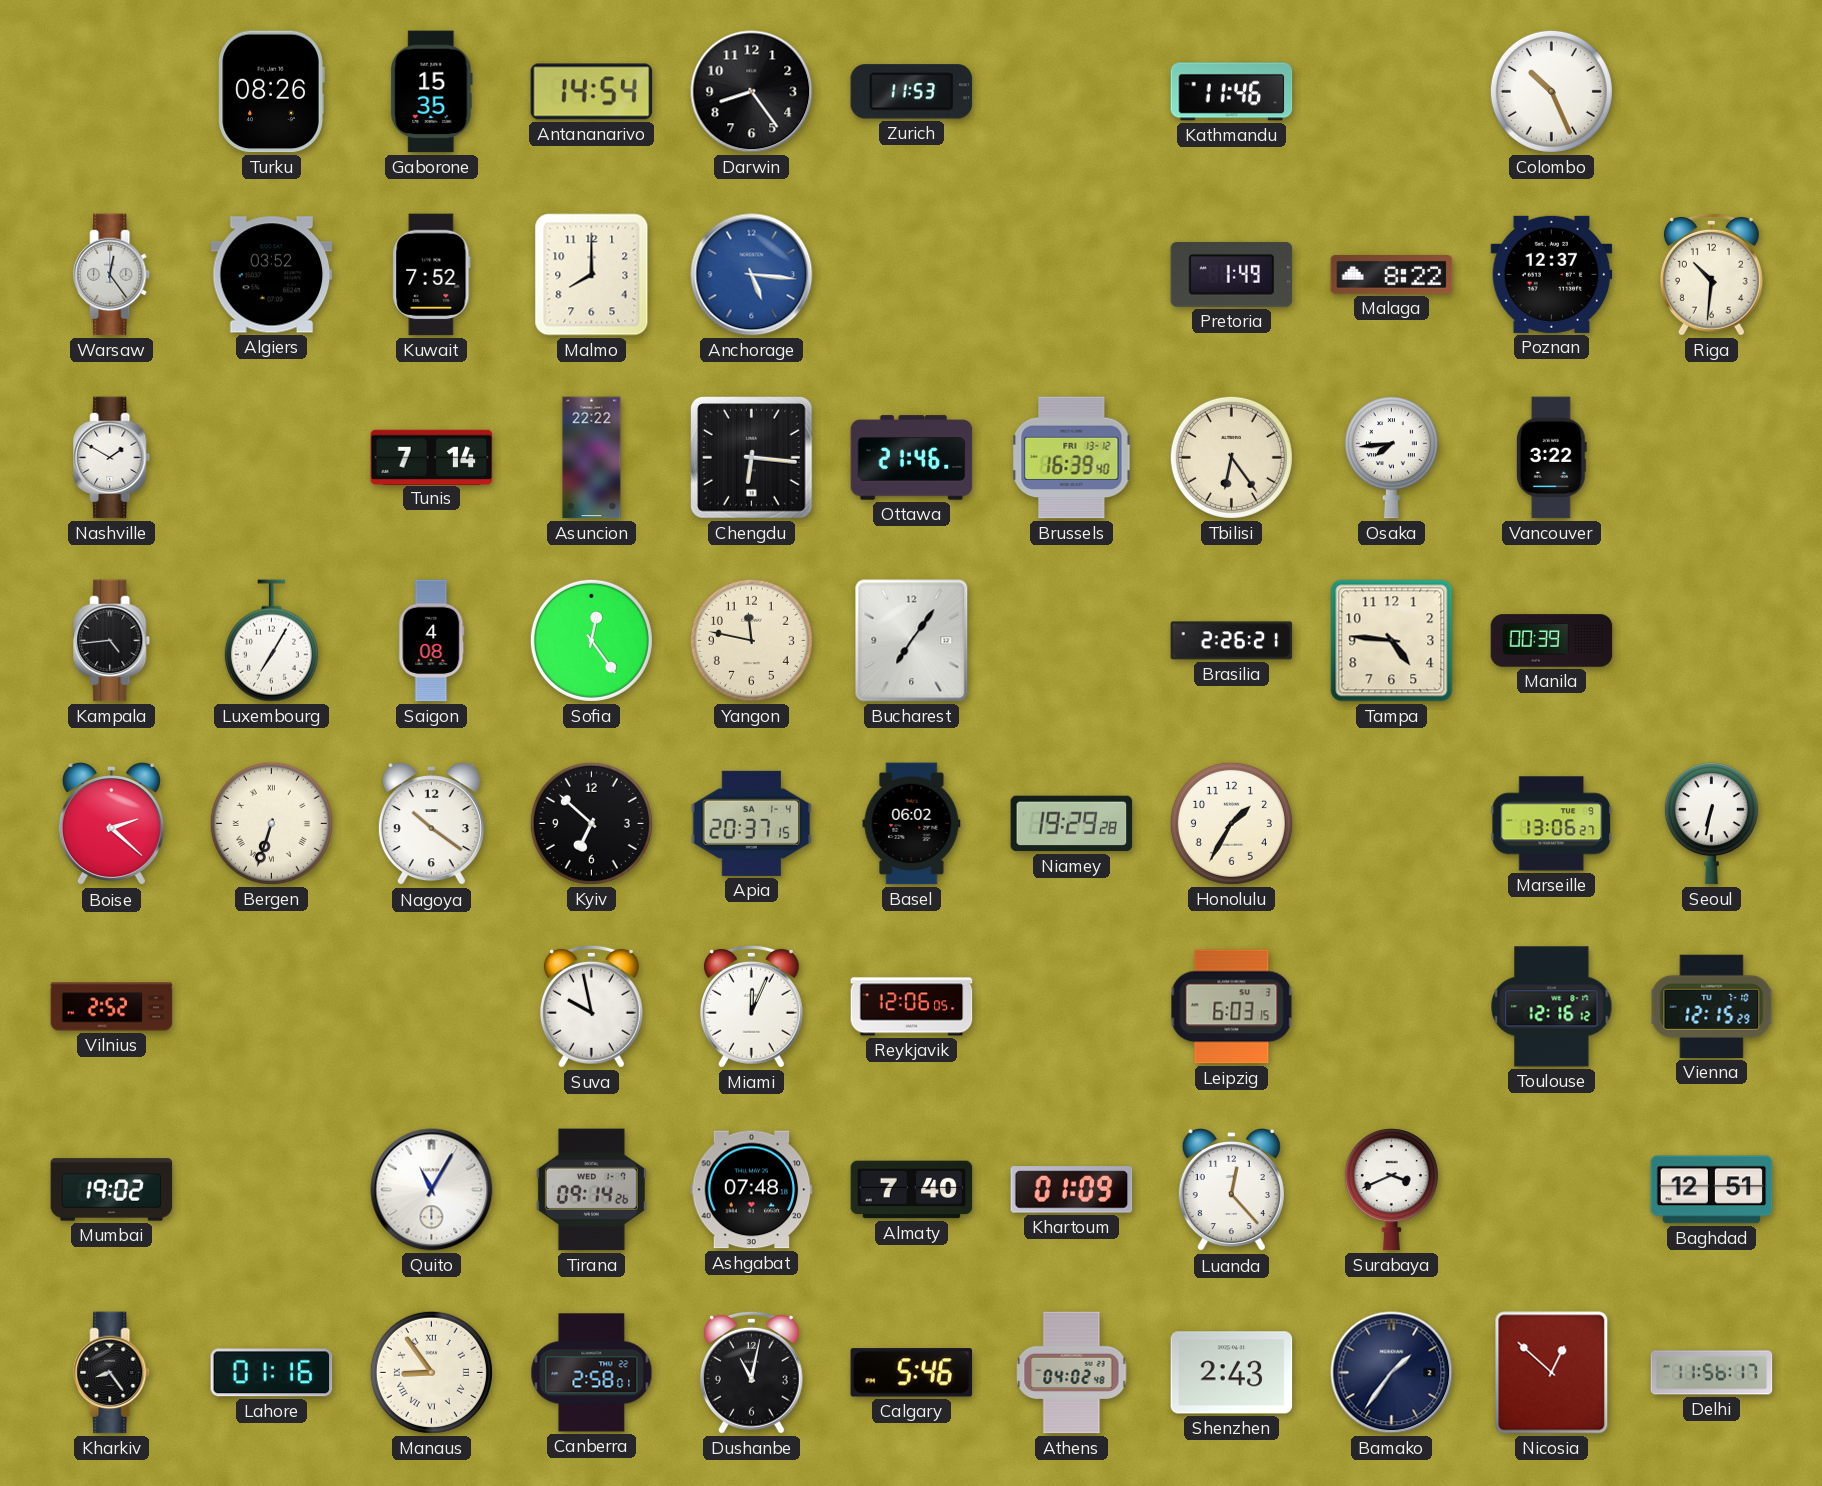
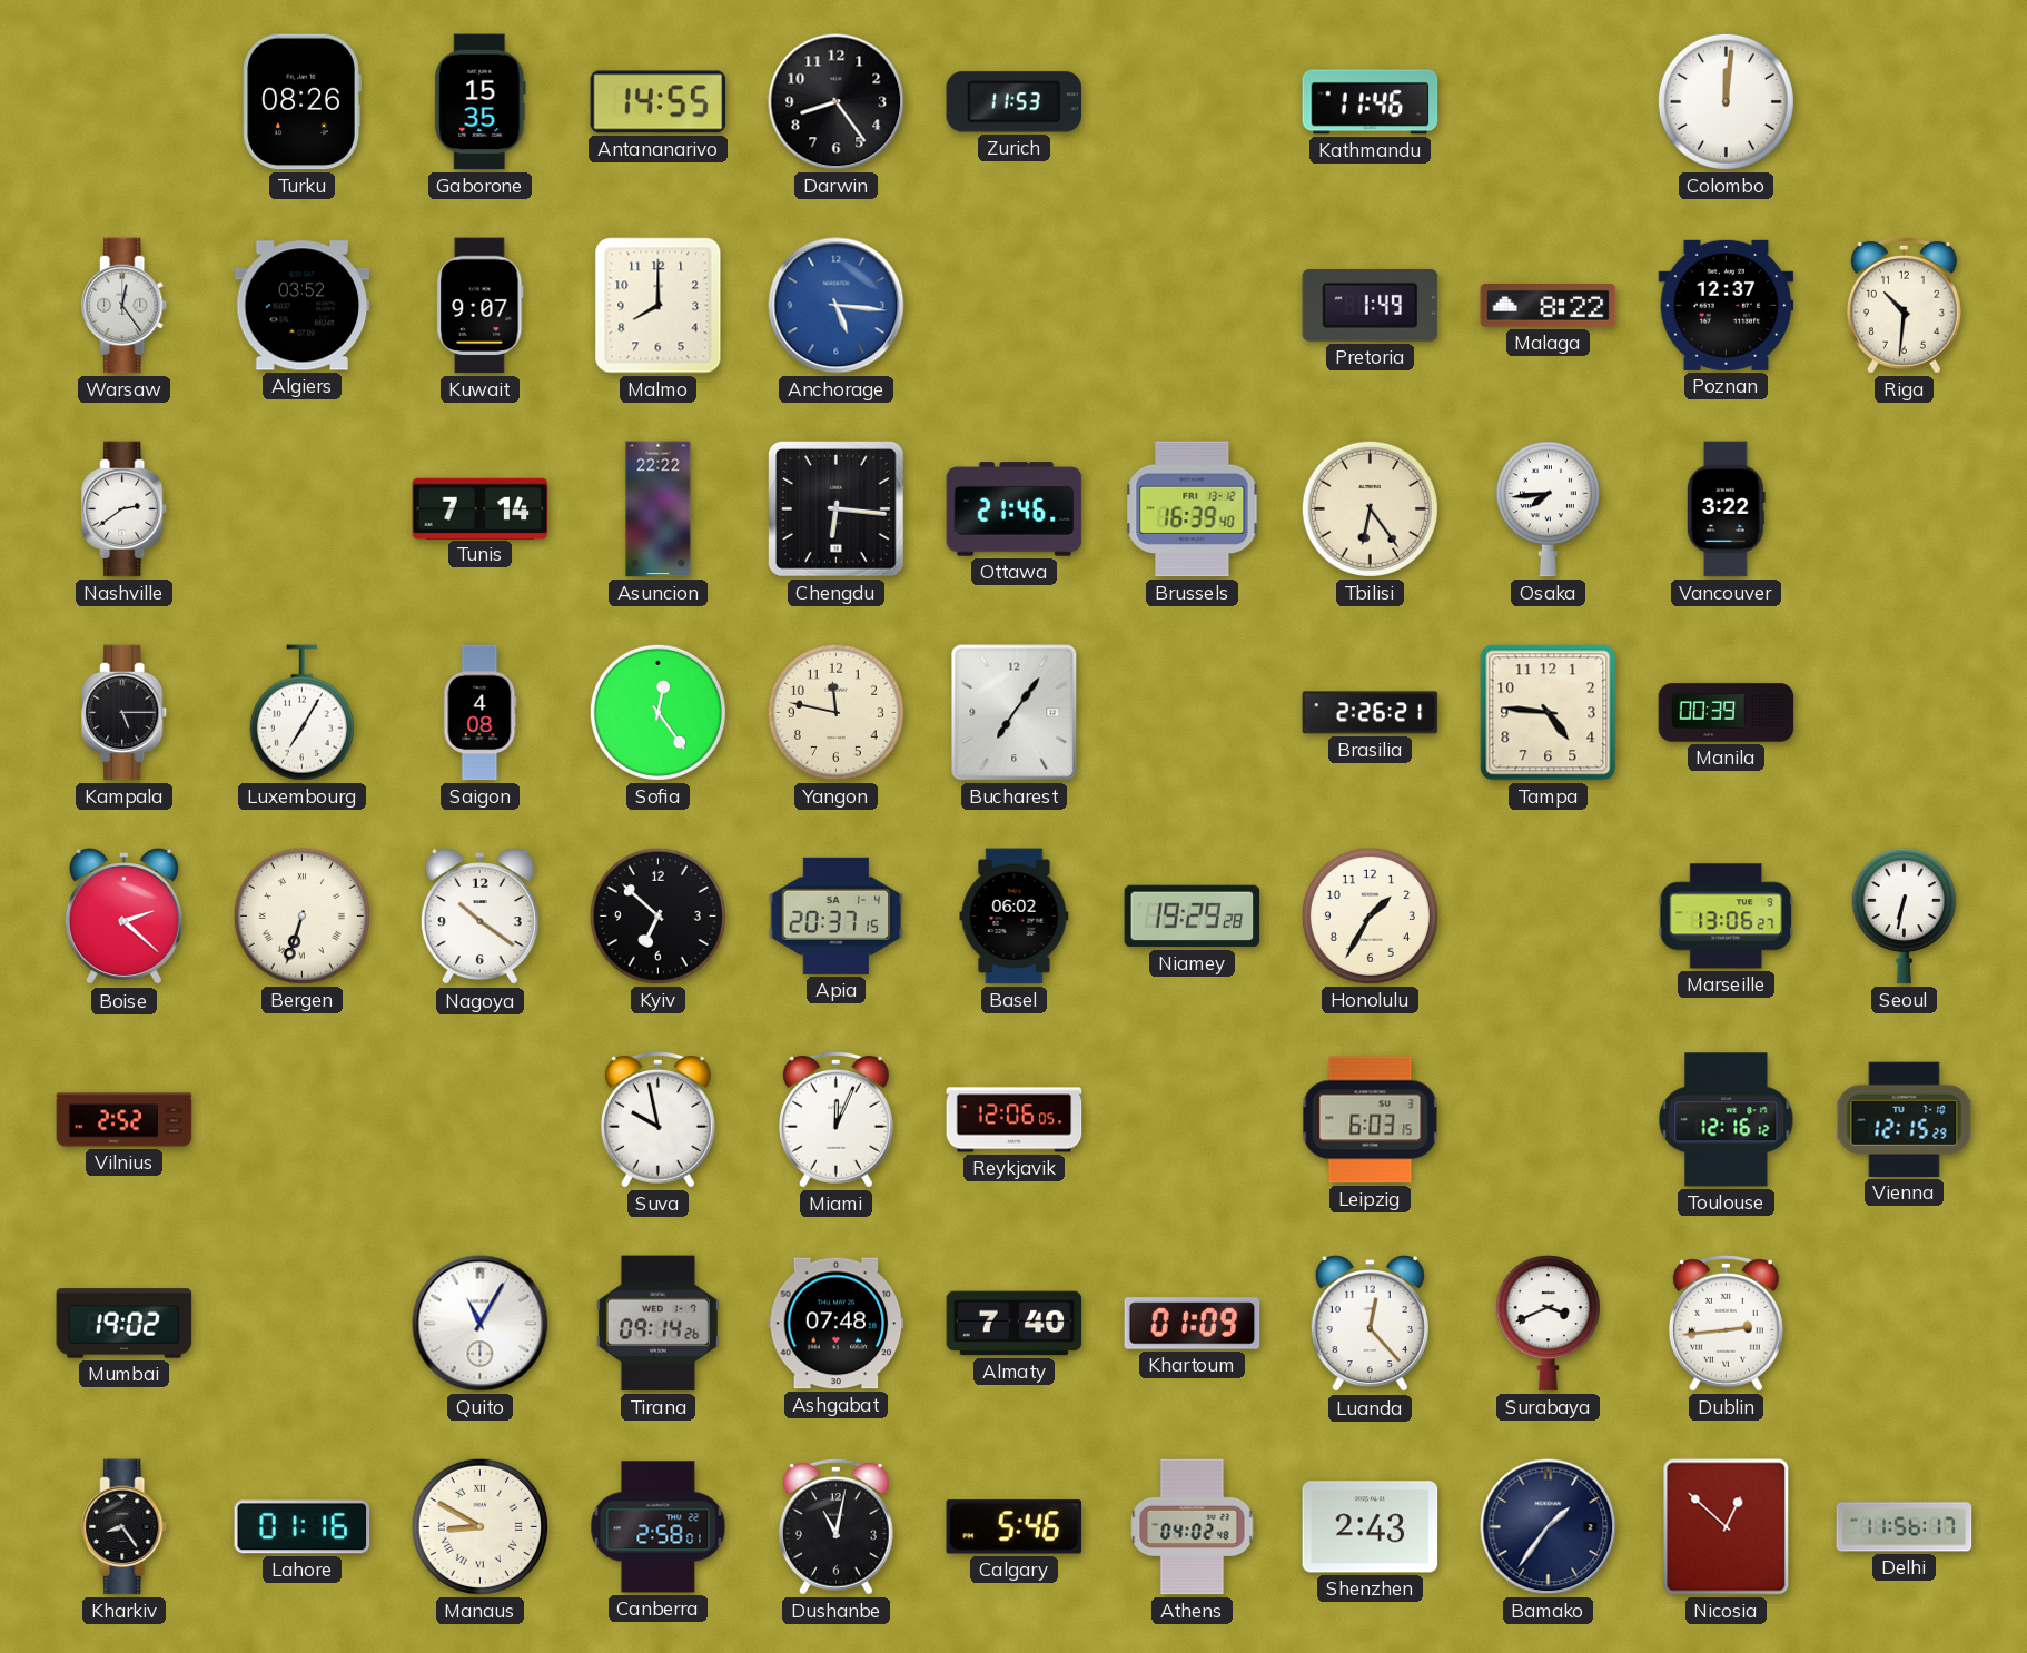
Antananarivo: 14:54 -> 14:55
Colombo: 10:26 -> 12:01
Kuwait: 7:52 -> 9:07
Nashville: 1:50 -> 2:39
Kampala: 4:44 -> 5:15
Dublin: none -> 2:44
Baghdad: 12:51 -> none
Manaus: 8:54 -> 8:50
